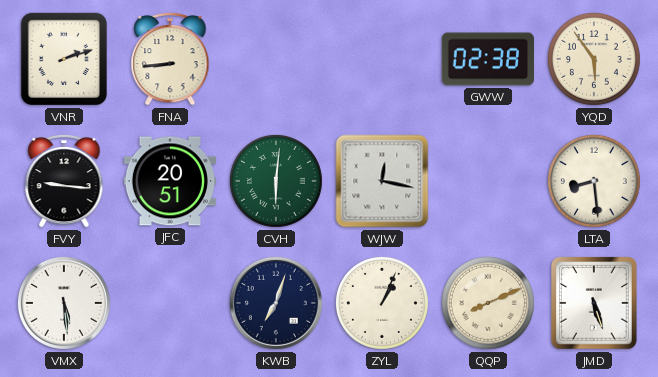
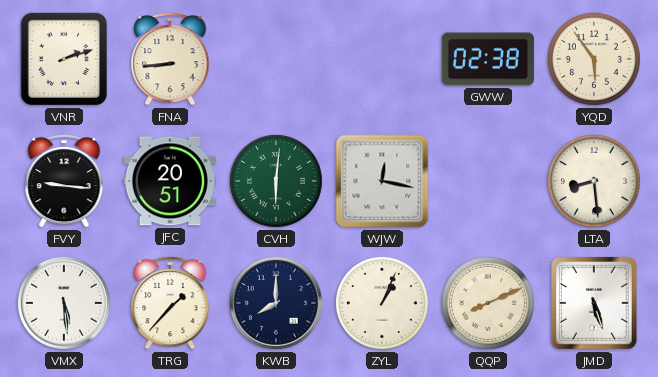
TRG: none -> 1:37
KWB: 7:03 -> 8:00
